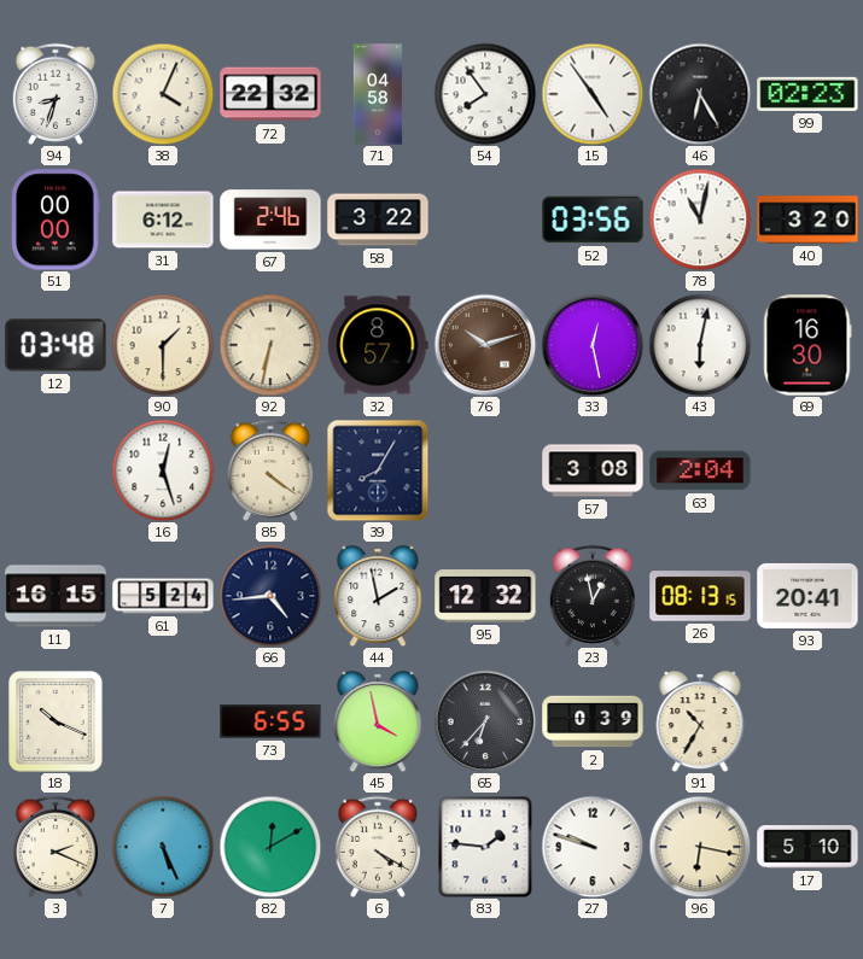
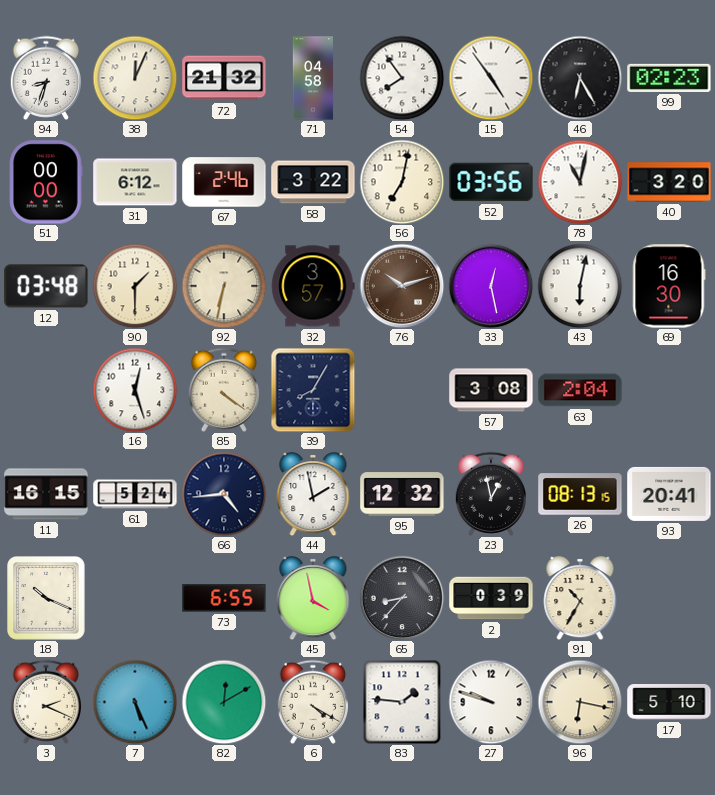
38: 4:04 -> 12:04
72: 22:32 -> 21:32
56: none -> 7:02
32: 8:57 -> 3:57
65: 6:37 -> 8:37
